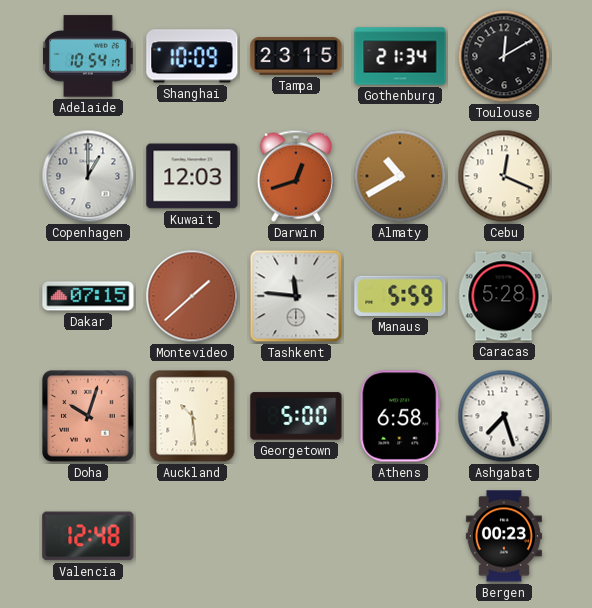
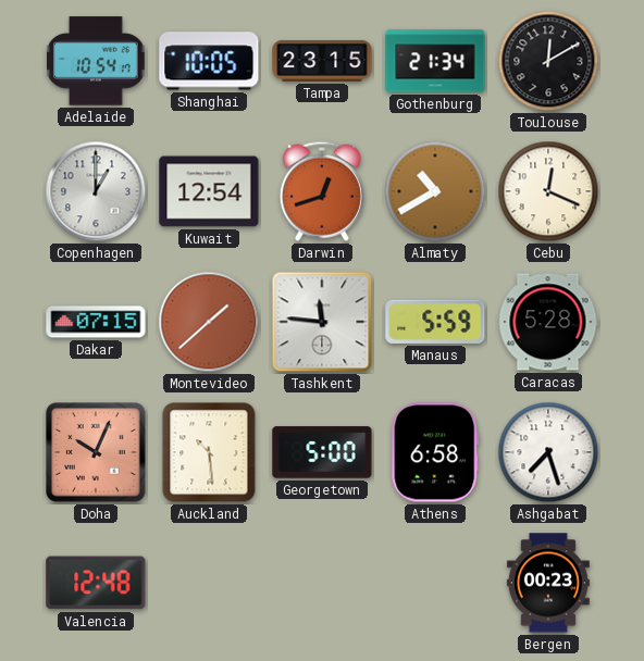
Shanghai: 10:09 -> 10:05
Kuwait: 12:03 -> 12:54
Doha: 10:03 -> 10:04
